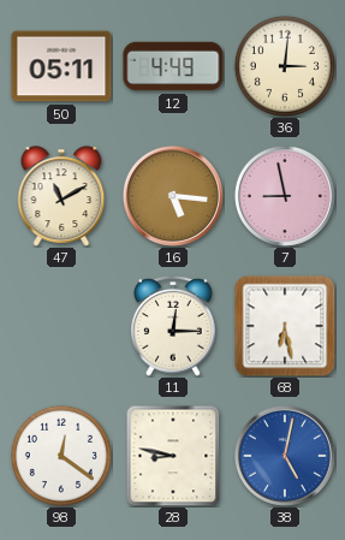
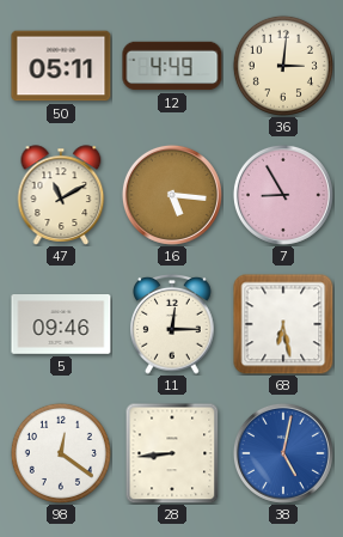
7: 8:58 -> 8:55
5: none -> 09:46
28: 8:47 -> 8:44
